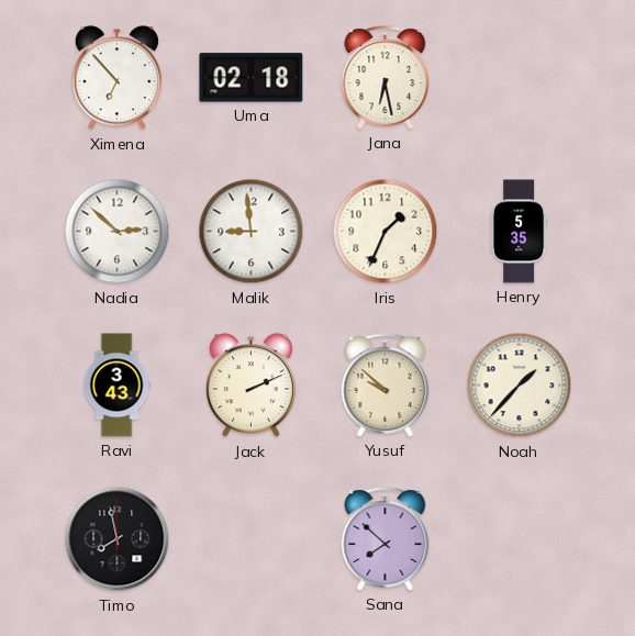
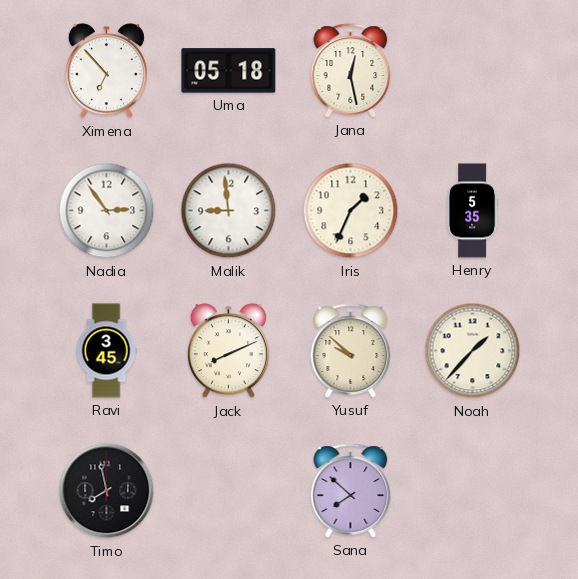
Uma: 02:18 -> 05:18
Jana: 6:28 -> 12:28
Nadia: 2:52 -> 2:54
Ravi: 3:43 -> 3:45
Jack: 2:11 -> 8:11
